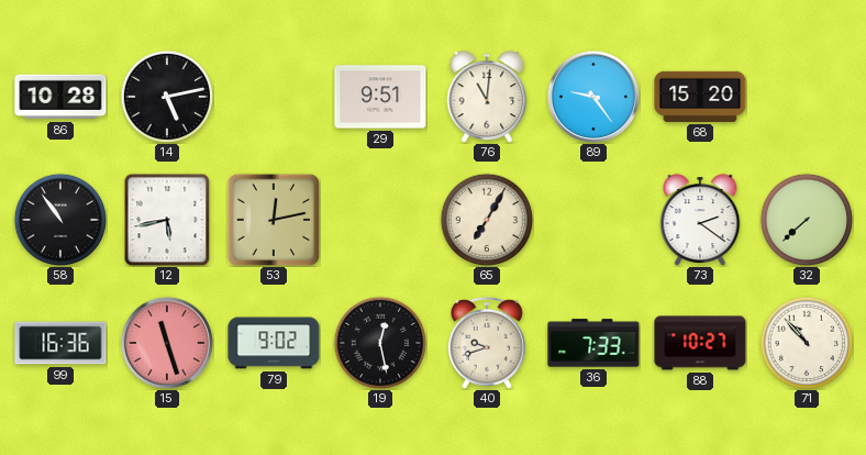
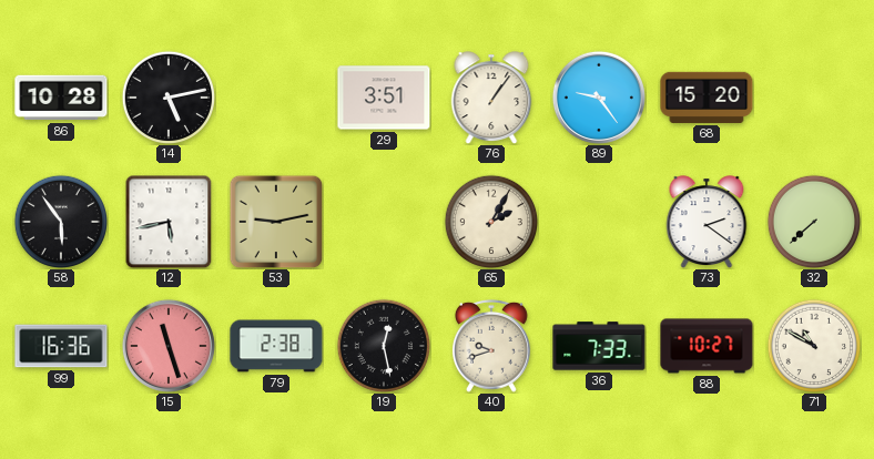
29: 9:51 -> 3:51
76: 11:01 -> 1:06
58: 10:54 -> 5:54
53: 12:13 -> 9:13
65: 7:05 -> 2:05
79: 9:02 -> 2:38
71: 10:53 -> 10:50
